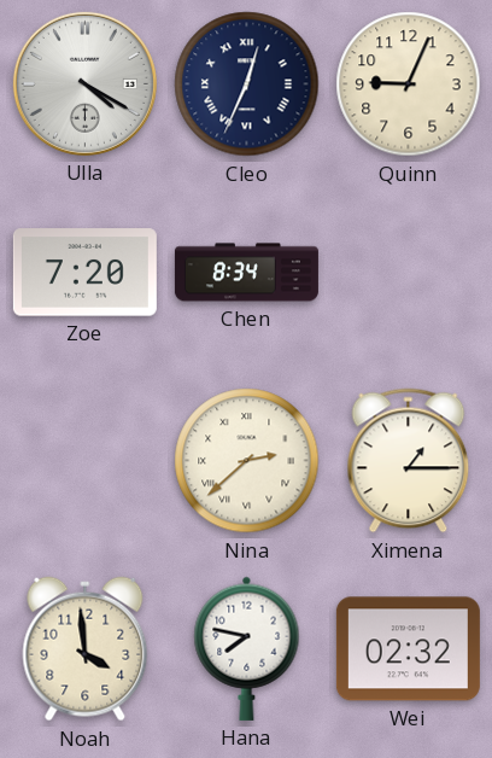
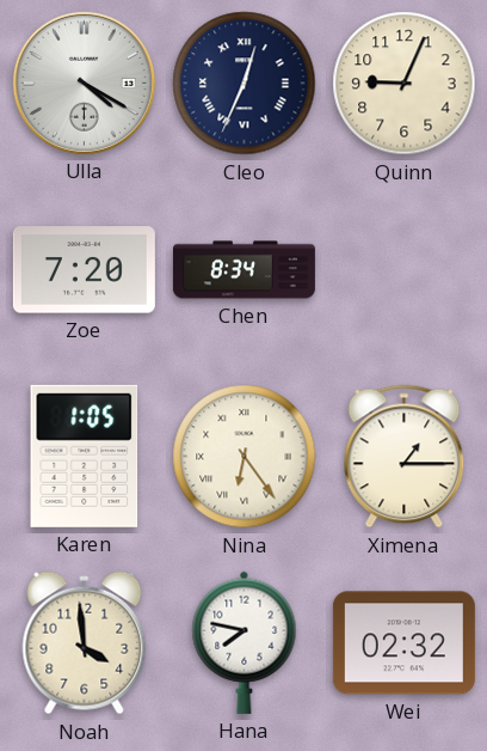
Karen: none -> 1:05
Nina: 2:38 -> 6:24
